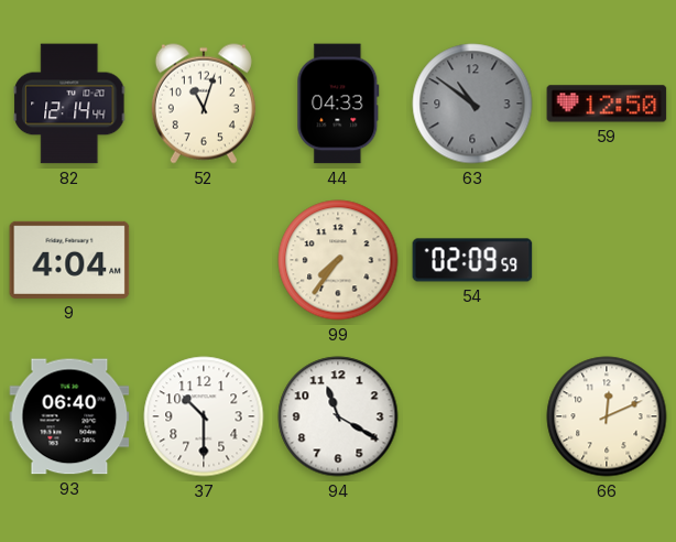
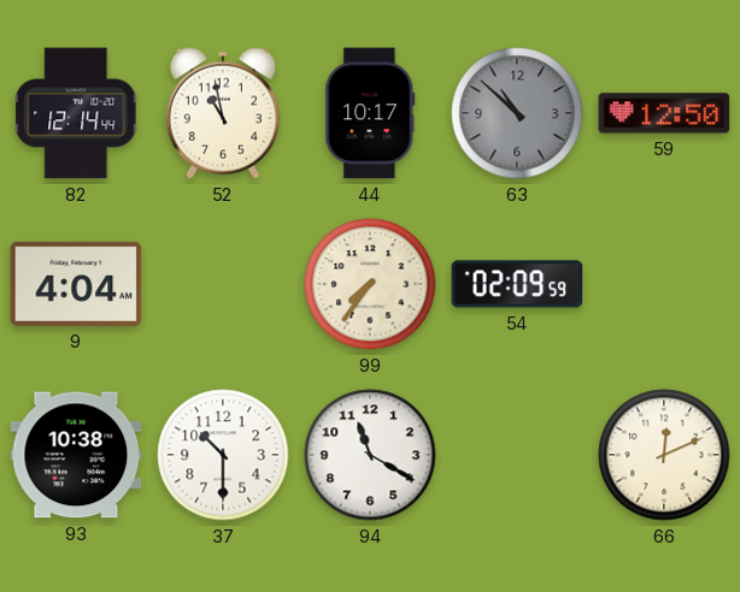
52: 11:03 -> 10:58
44: 04:33 -> 10:17
63: 10:51 -> 10:52
93: 06:40 -> 10:38
